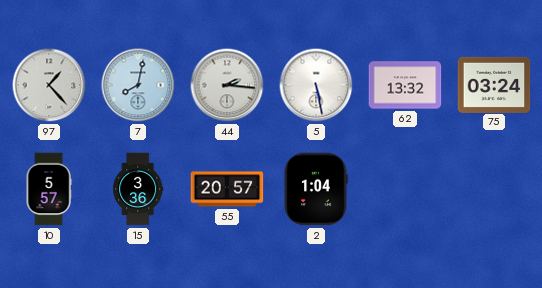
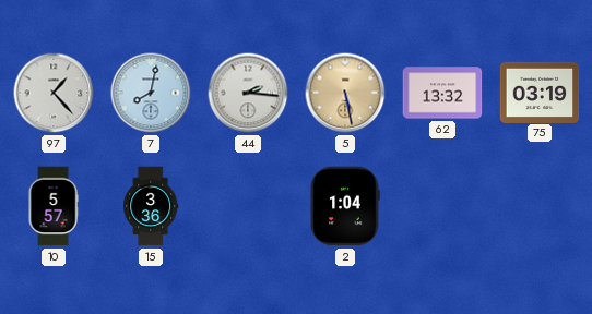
5 dial: white -> champagne
75: 03:24 -> 03:19
55: 20:57 -> none
